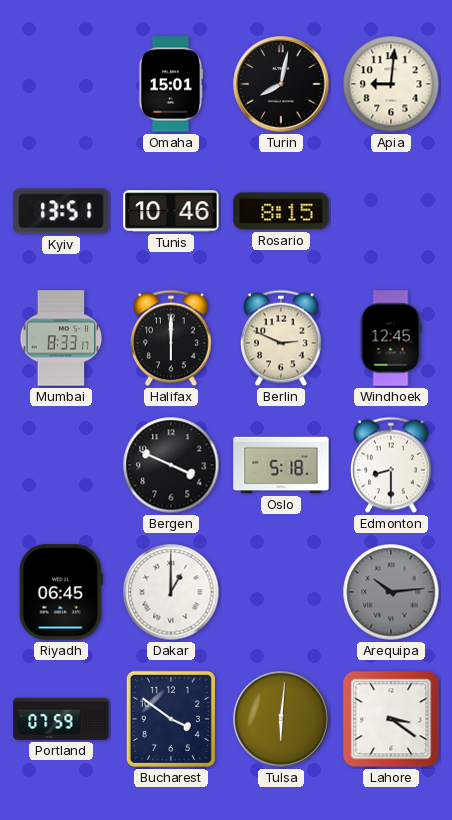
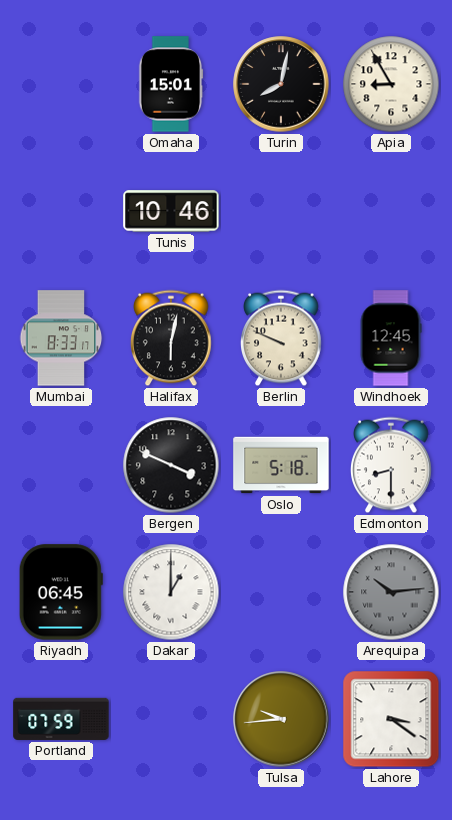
Apia: 9:01 -> 8:55
Kyiv: 13:51 -> none
Rosario: 8:15 -> none
Halifax: 6:00 -> 6:02
Berlin: 2:49 -> 9:49
Bucharest: 3:51 -> none
Tulsa: 6:01 -> 9:44
